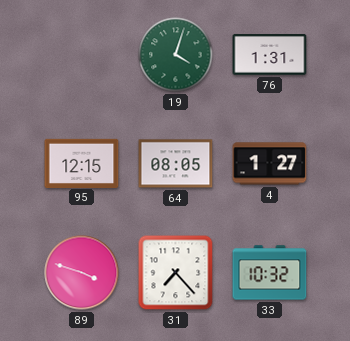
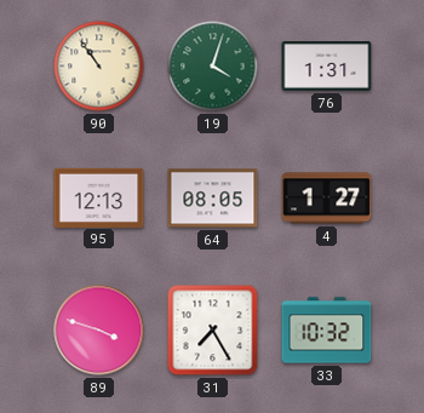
90: none -> 10:54
95: 12:15 -> 12:13
31: 7:23 -> 7:25
